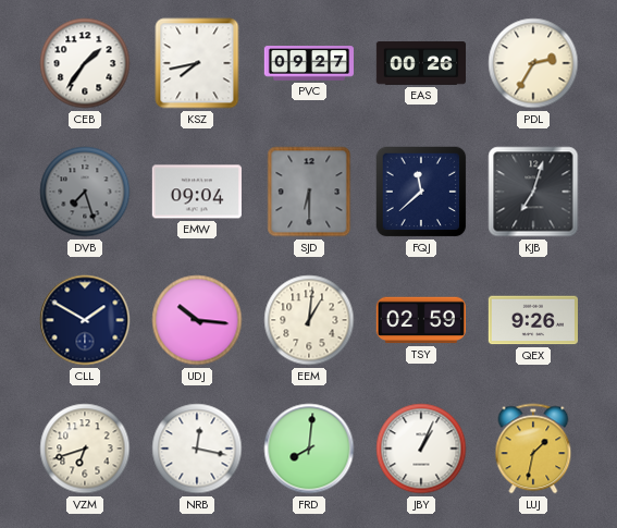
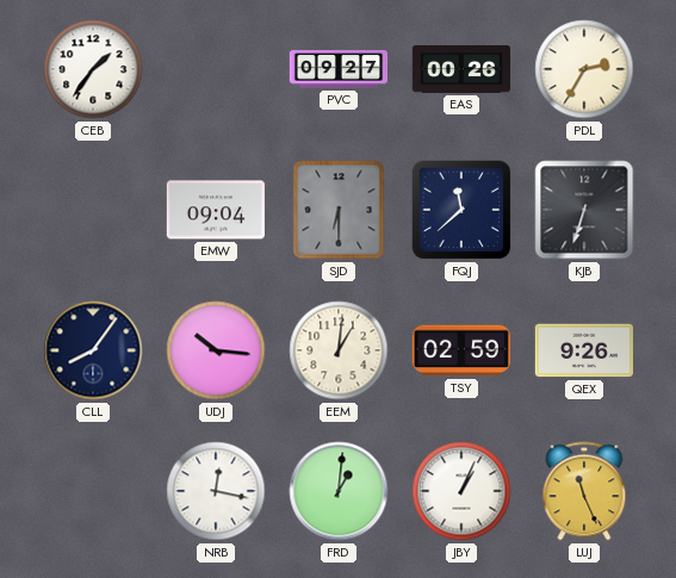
KSZ: 7:43 -> none
DVB: 7:27 -> none
KJB: 7:03 -> 6:33
CLL: 1:50 -> 8:06
VZM: 6:42 -> none
FRD: 8:01 -> 1:01
LUJ: 1:32 -> 11:26
